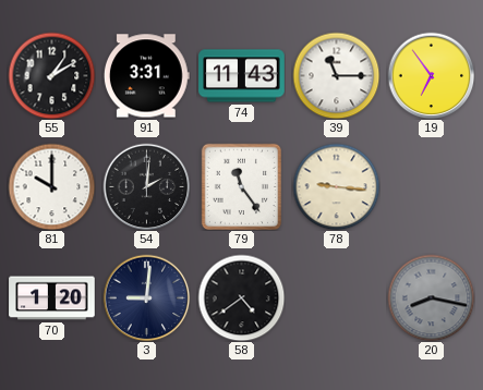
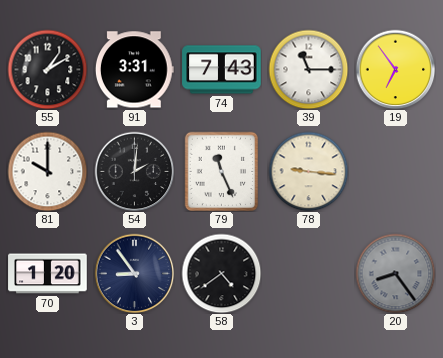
74: 11:43 -> 7:43
79: 11:24 -> 11:26
3: 9:01 -> 8:54
20: 8:17 -> 8:24
